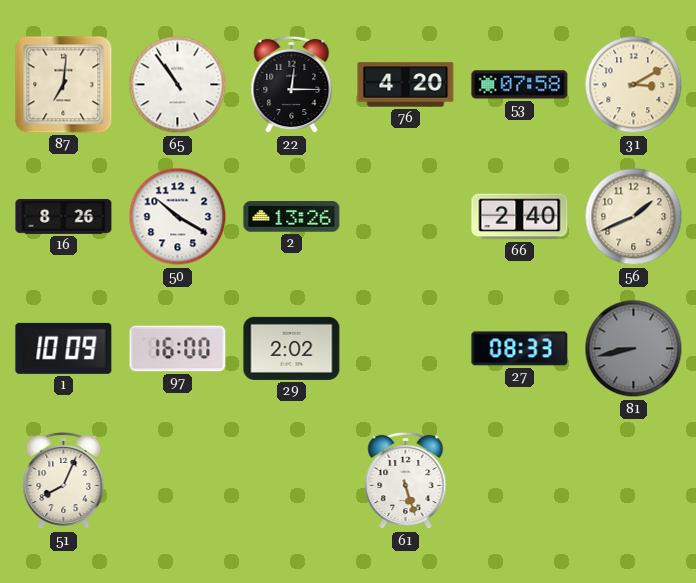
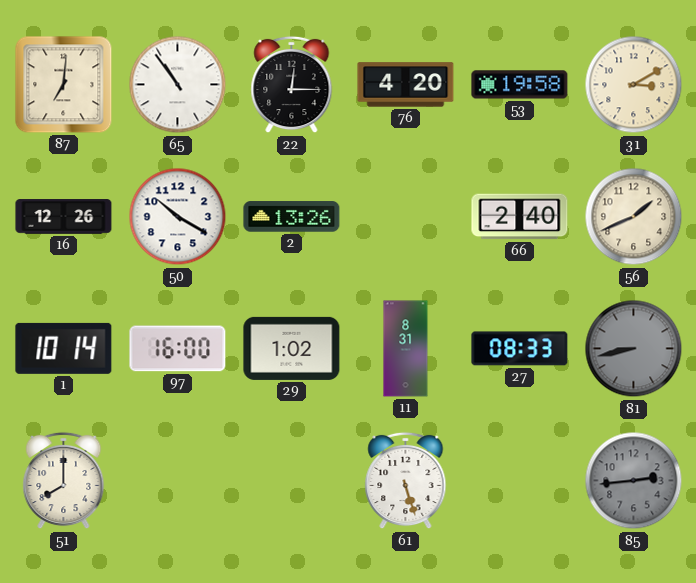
53: 07:58 -> 19:58
16: 8:26 -> 12:26
1: 10:09 -> 10:14
29: 2:02 -> 1:02
11: none -> 8:31
51: 8:04 -> 8:00
85: none -> 2:44
